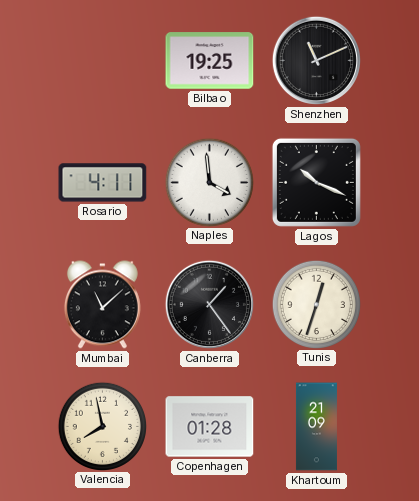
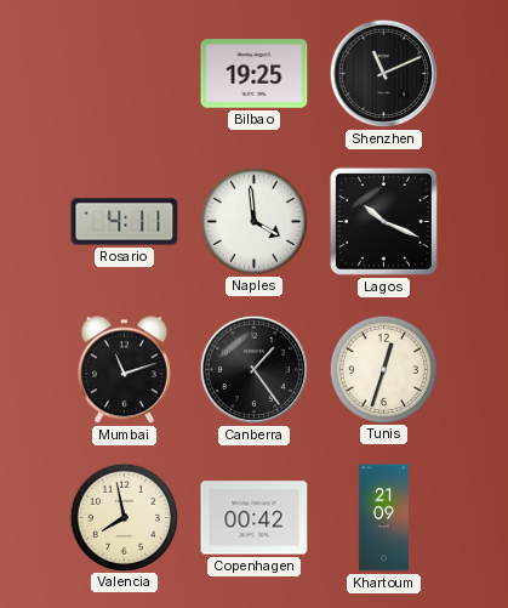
Mumbai: 11:08 -> 11:12
Copenhagen: 01:28 -> 00:42
